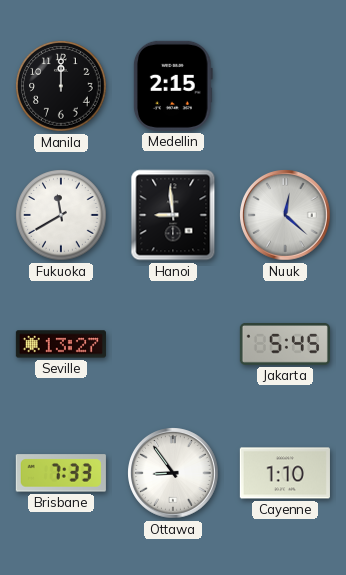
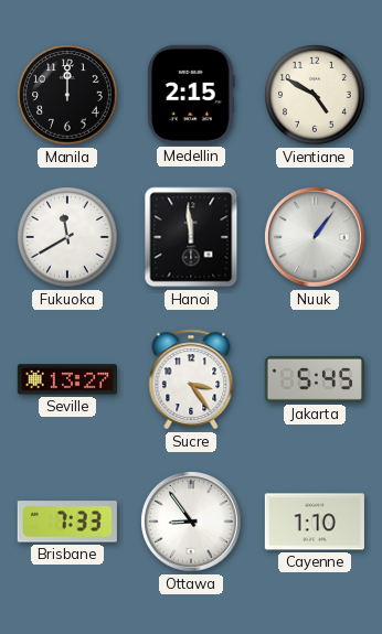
Vientiane: none -> 4:50
Hanoi: 8:59 -> 11:59
Nuuk: 12:22 -> 1:06
Sucre: none -> 3:24
